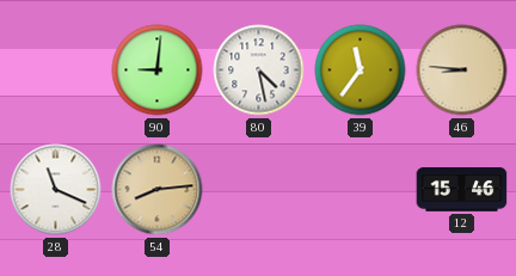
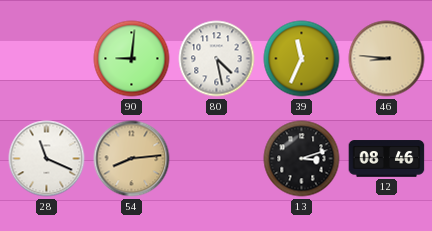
39: 11:36 -> 11:34
13: none -> 3:12
12: 15:46 -> 08:46
